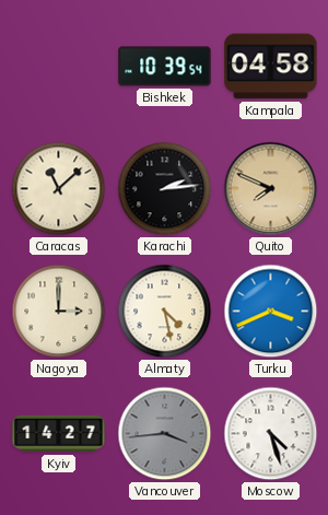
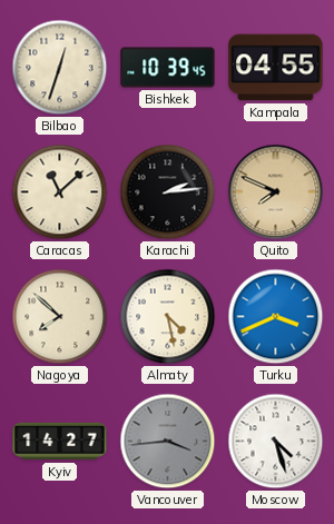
Bilbao: none -> 12:33
Bishkek: 10:39:54 -> 10:39:45
Kampala: 04:58 -> 04:55
Nagoya: 3:00 -> 7:52
